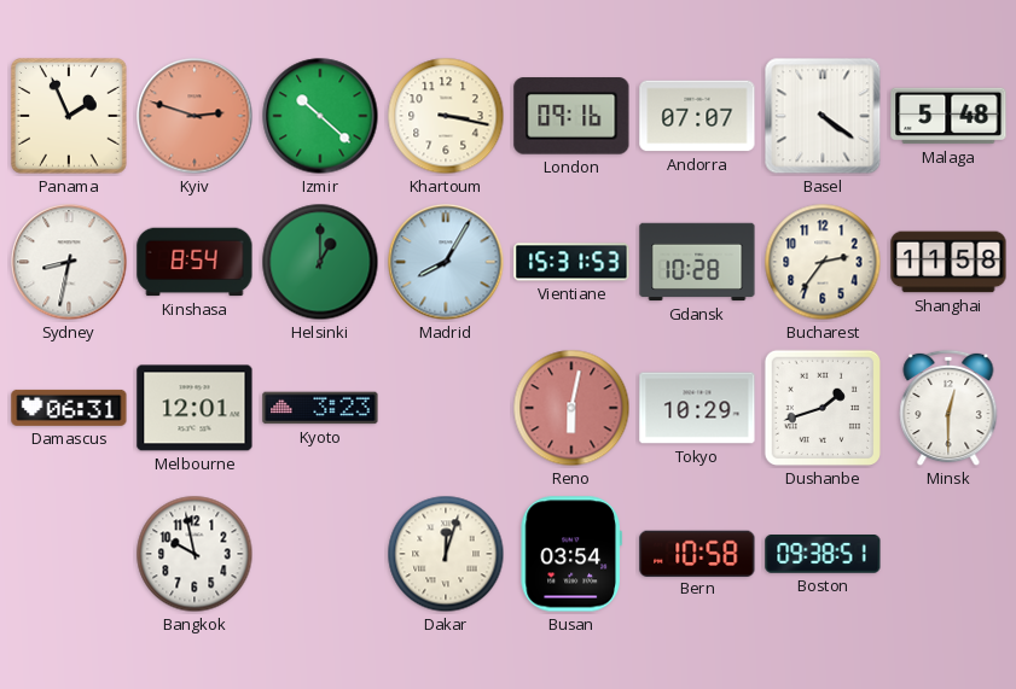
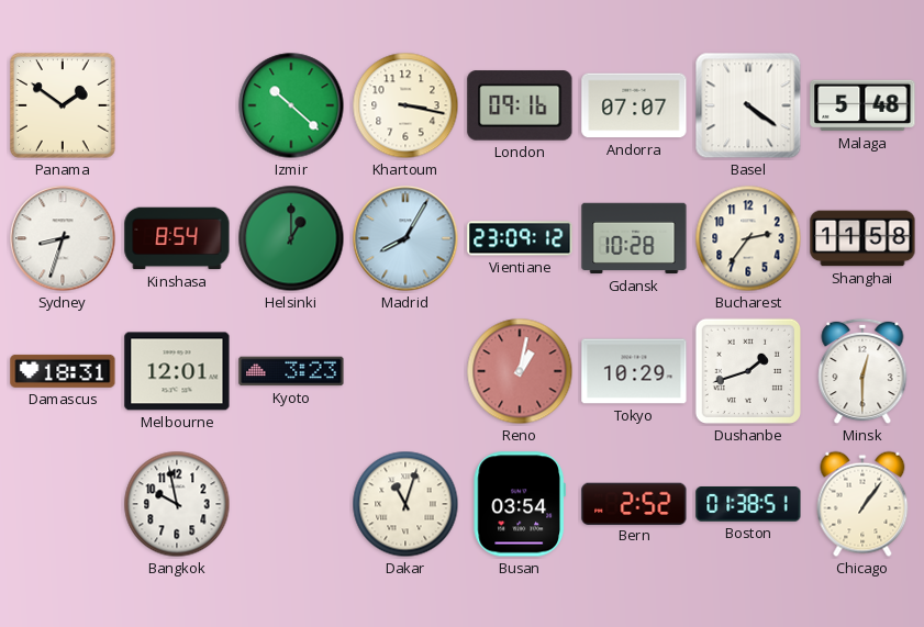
Panama: 1:56 -> 1:51
Kyiv: 2:48 -> none
Sydney: 8:32 -> 8:33
Vientiane: 15:31 -> 23:09
Damascus: 06:31 -> 18:31
Reno: 6:02 -> 1:02
Dakar: 12:03 -> 11:03
Bern: 10:58 -> 2:52
Boston: 09:38 -> 01:38
Chicago: none -> 1:06
